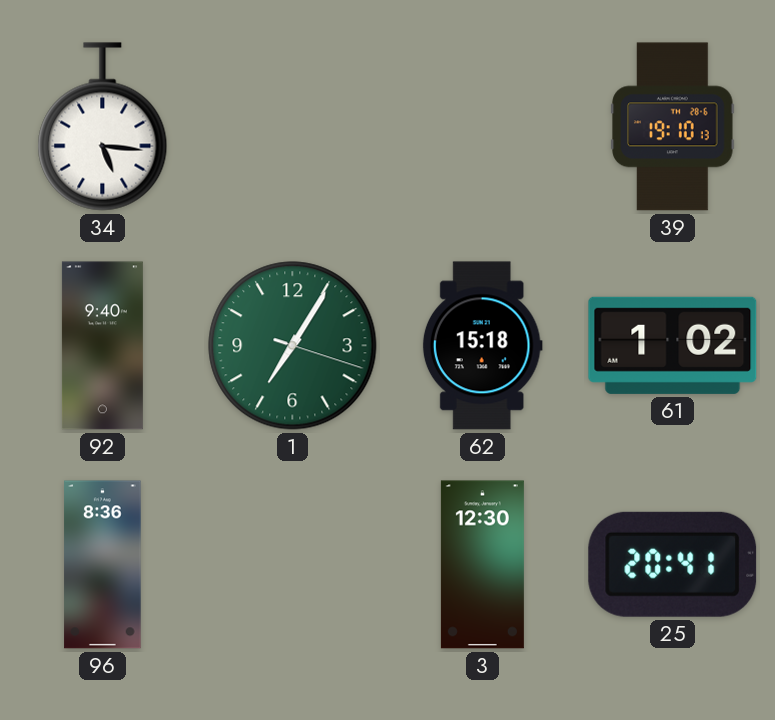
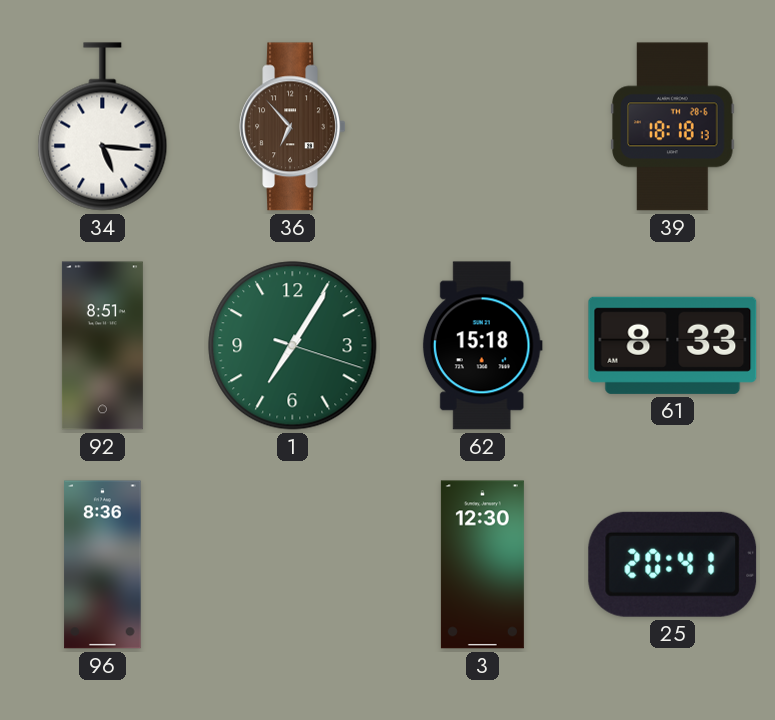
36: none -> 6:53
39: 19:10 -> 18:18
92: 9:40 -> 8:51
61: 1:02 -> 8:33
